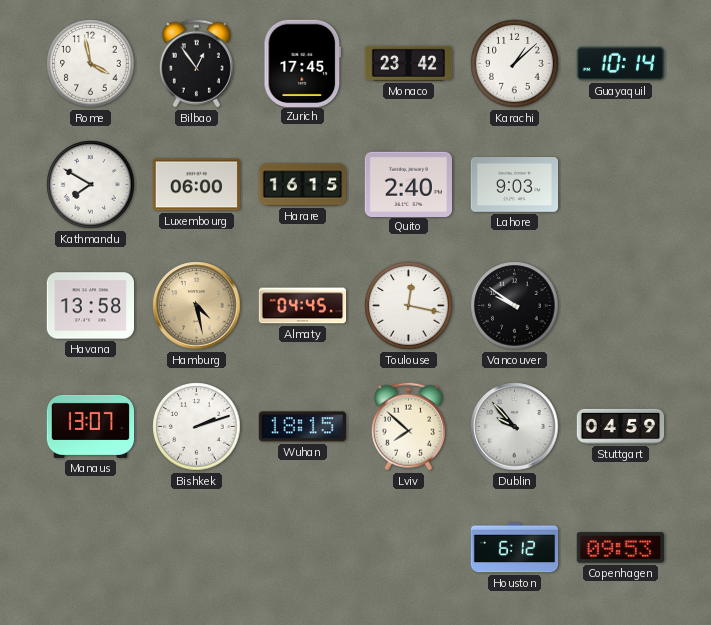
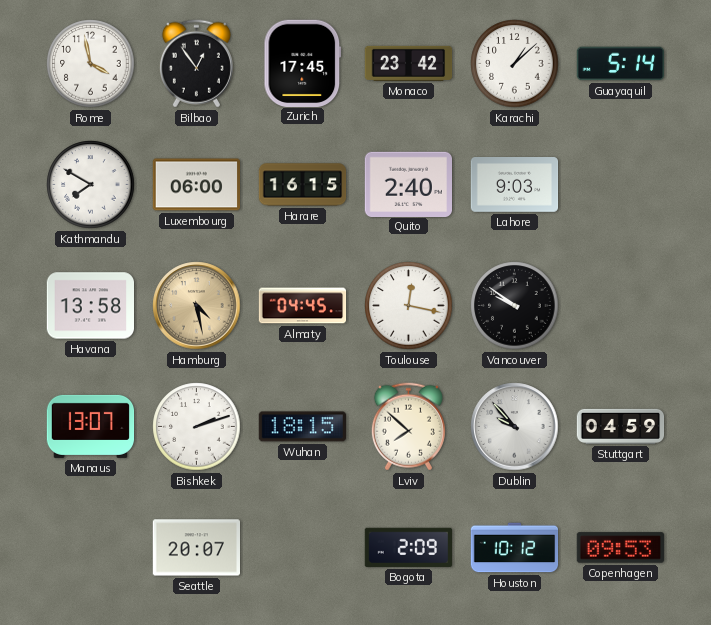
Guayaquil: 10:14 -> 5:14
Seattle: none -> 20:07
Bogota: none -> 2:09
Houston: 6:12 -> 10:12
